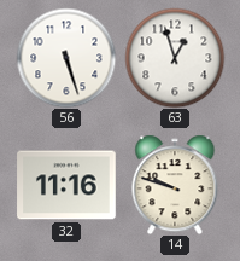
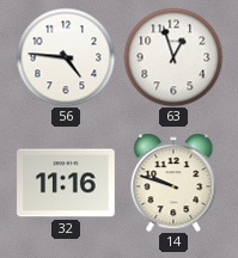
56: 5:27 -> 4:46
